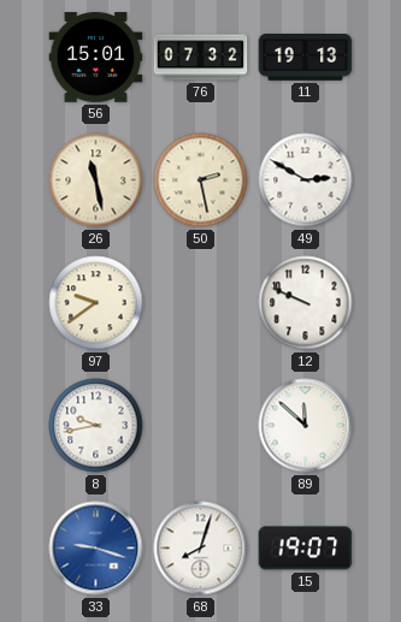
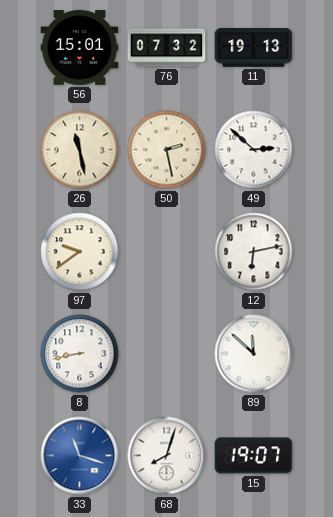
49: 2:50 -> 2:52
12: 9:49 -> 6:13
8: 9:43 -> 8:43
33: 9:18 -> 11:18
